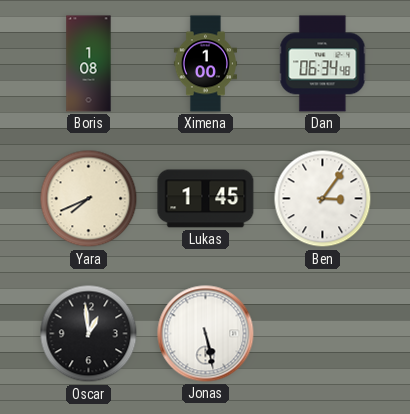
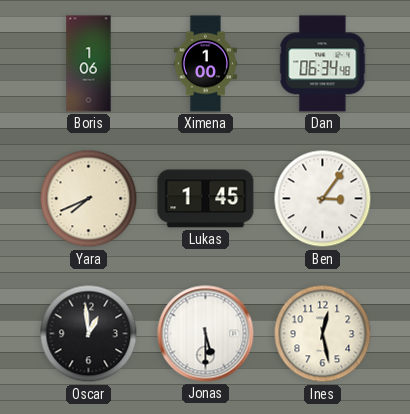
Boris: 1:08 -> 1:06
Jonas: 5:28 -> 5:30
Ines: none -> 12:28
